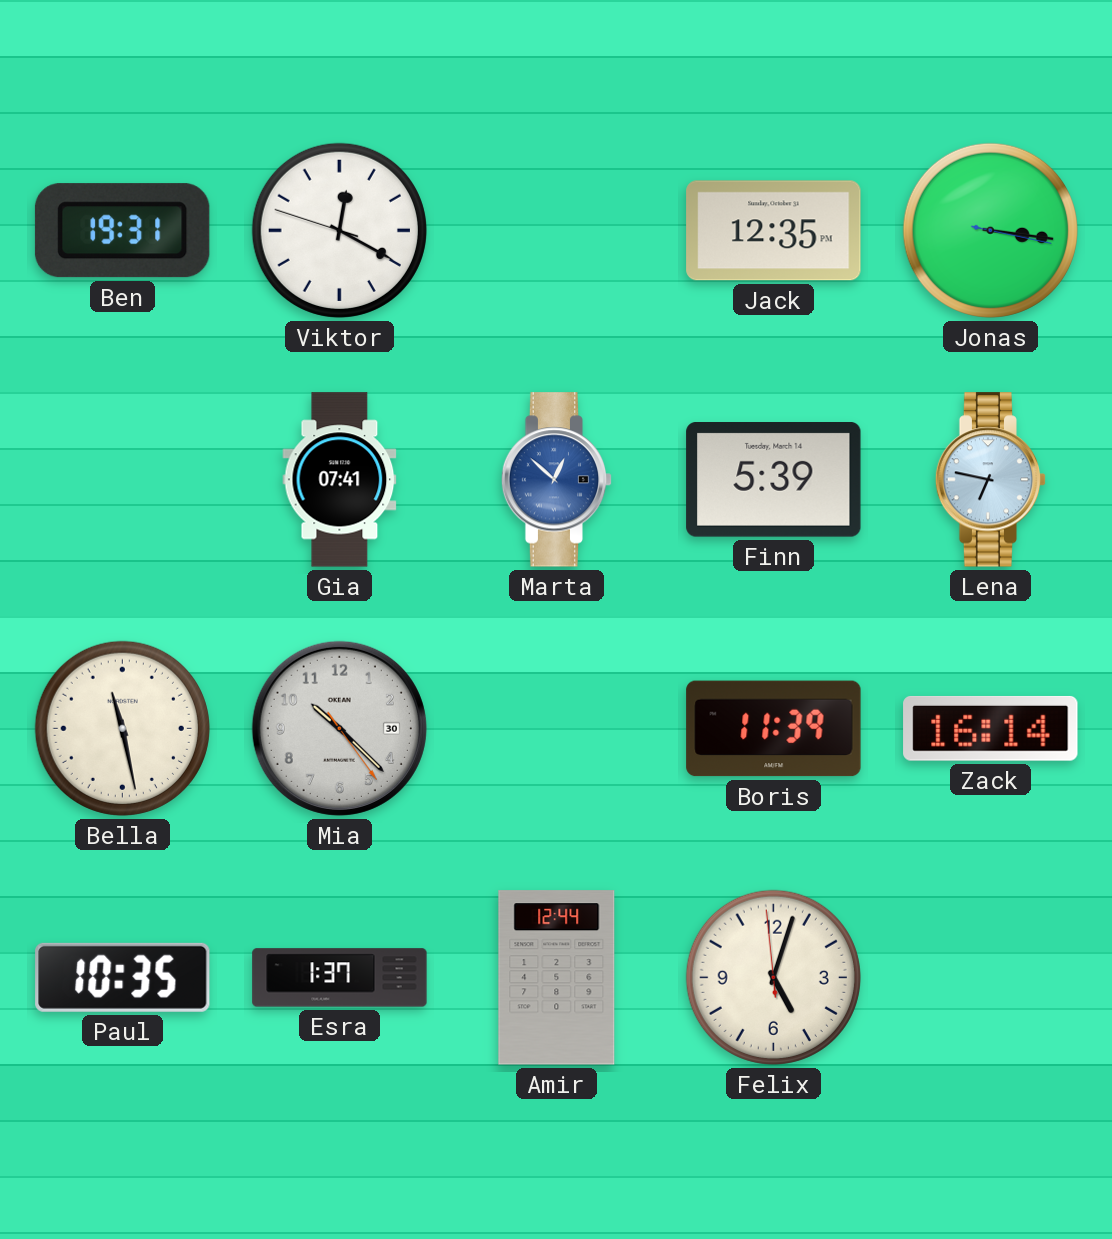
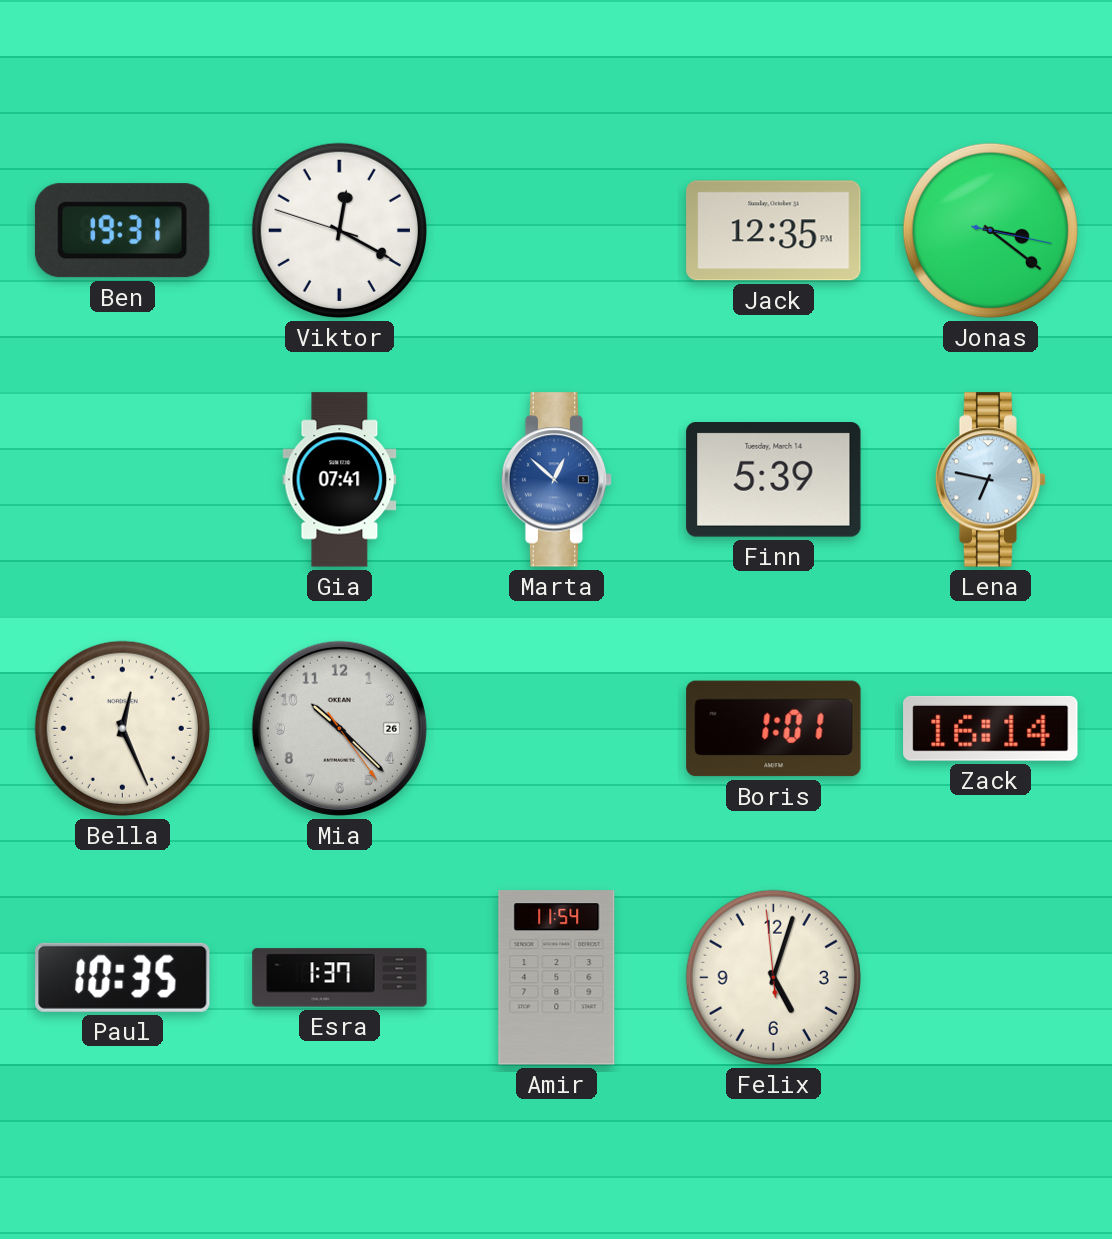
Jonas: 3:16 -> 3:21
Bella: 11:28 -> 12:26
Mia date: 30 -> 26
Boris: 11:39 -> 1:01
Amir: 12:44 -> 11:54
